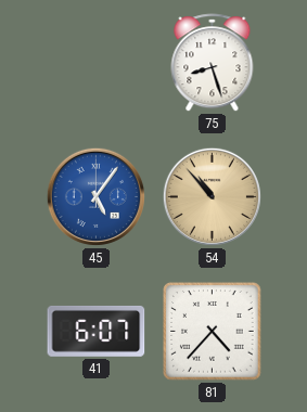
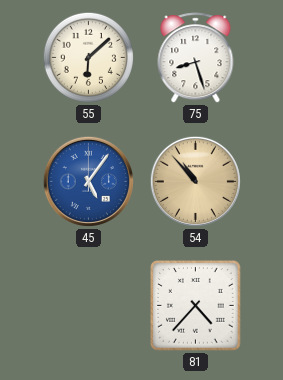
55: none -> 6:08
41: 6:07 -> none
